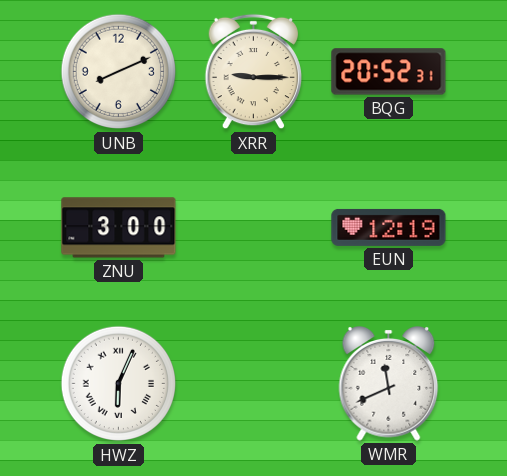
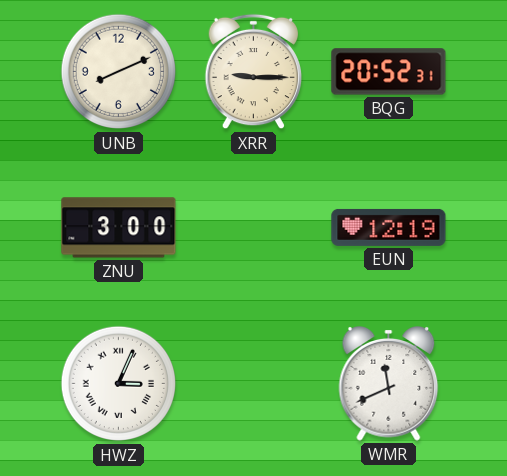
HWZ: 6:04 -> 3:04
